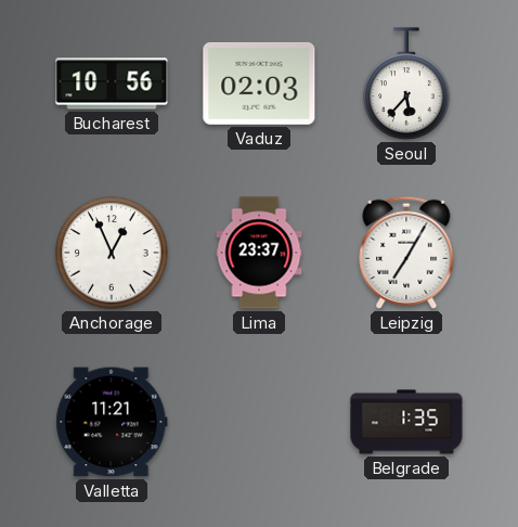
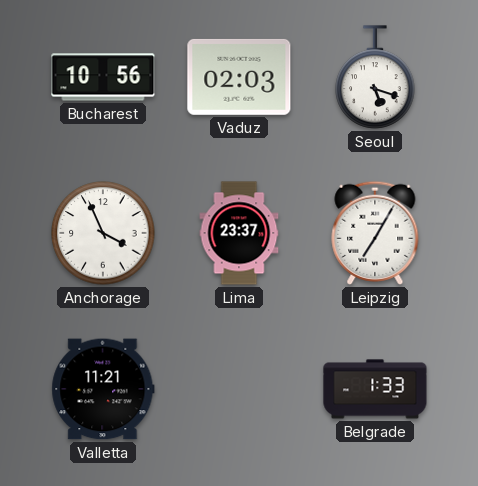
Seoul: 5:37 -> 5:18
Anchorage: 12:56 -> 3:56
Belgrade: 1:35 -> 1:33
